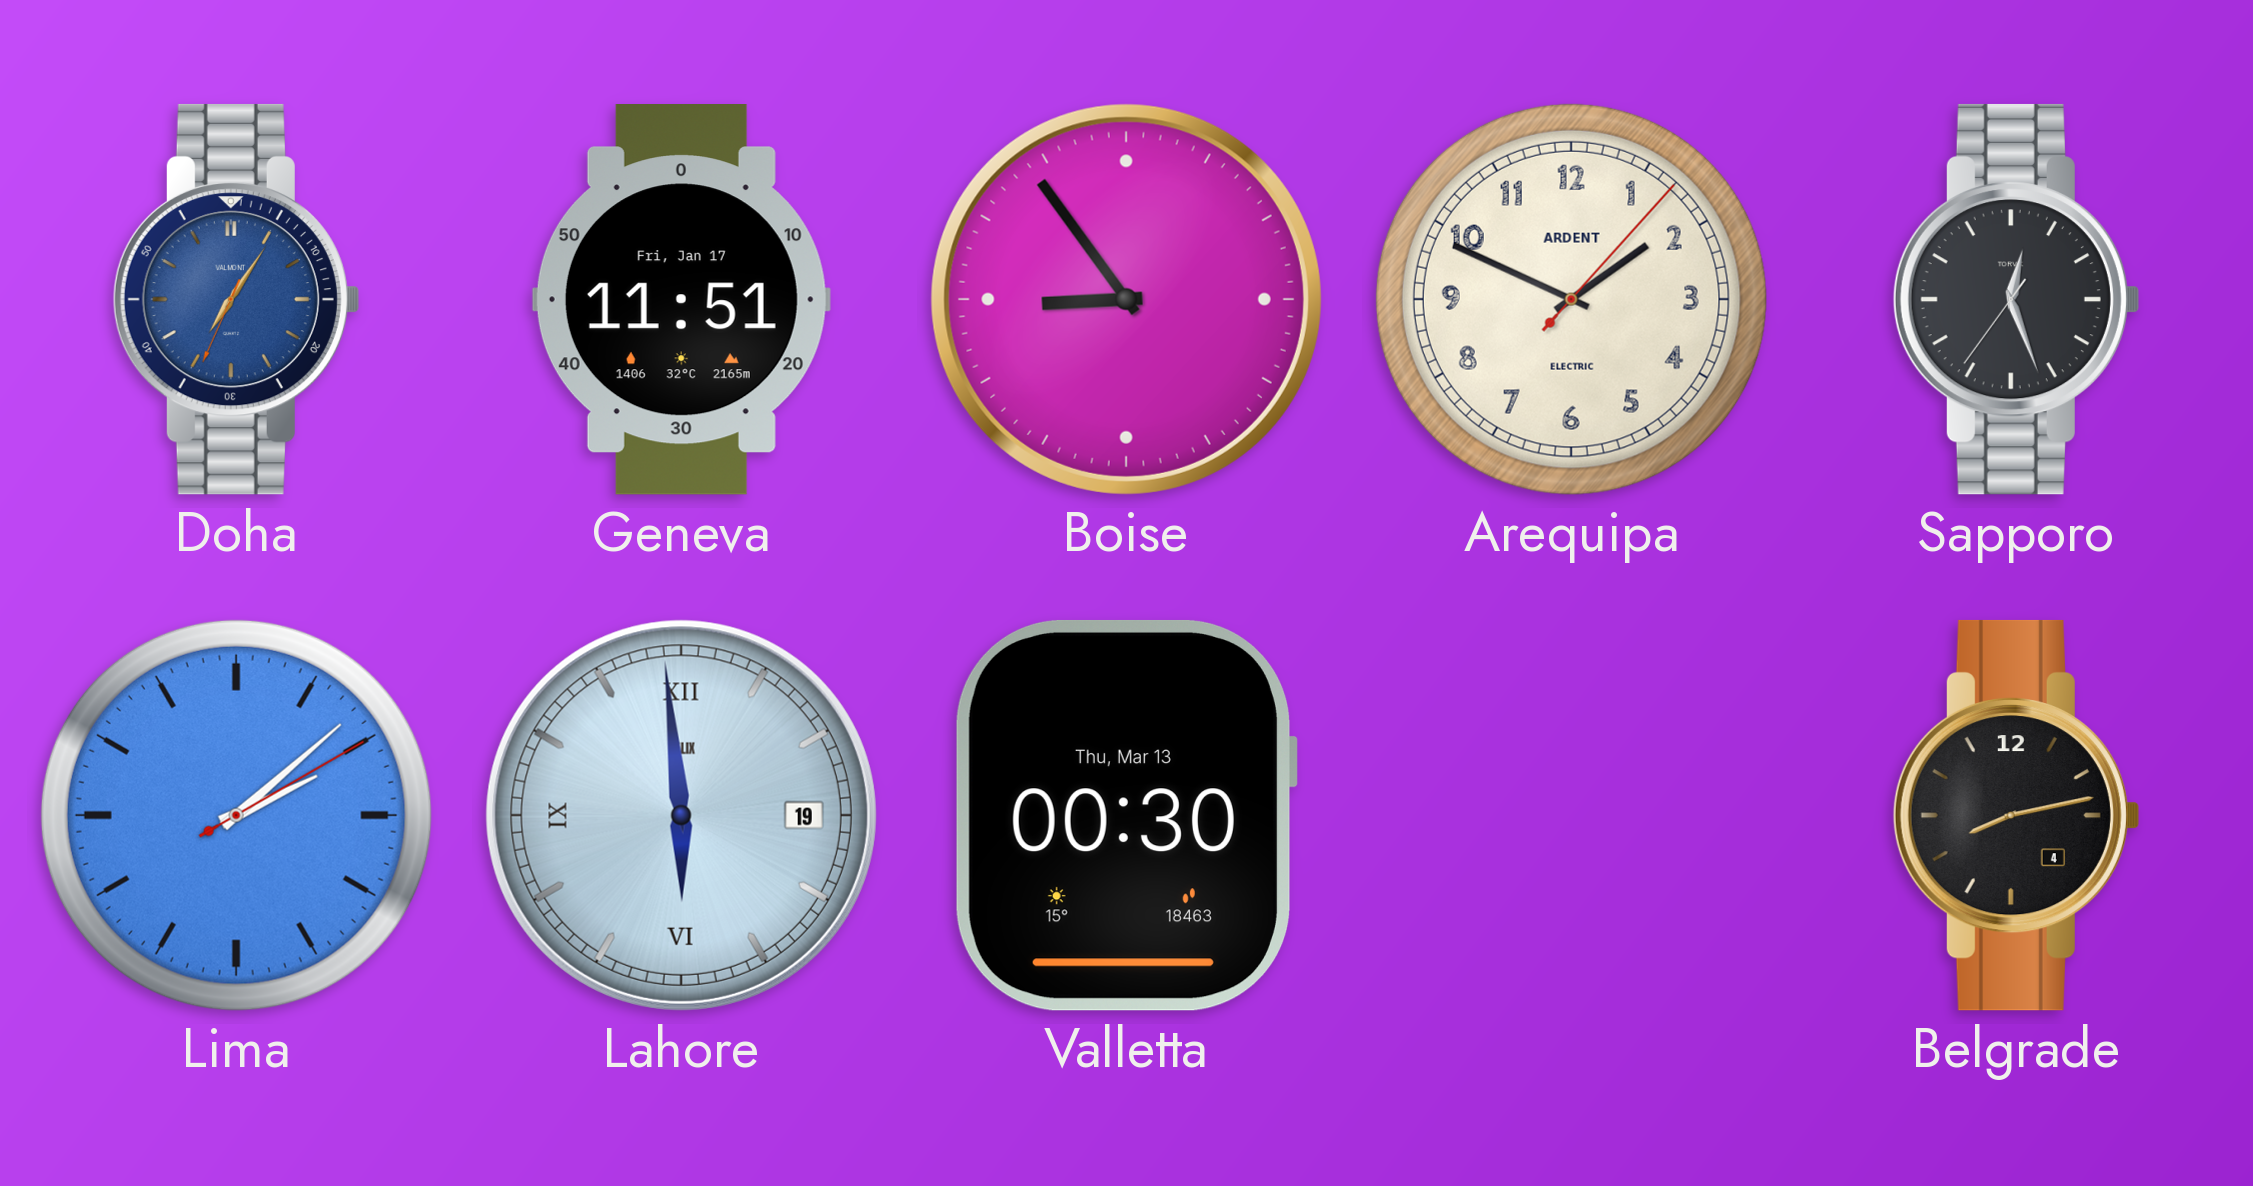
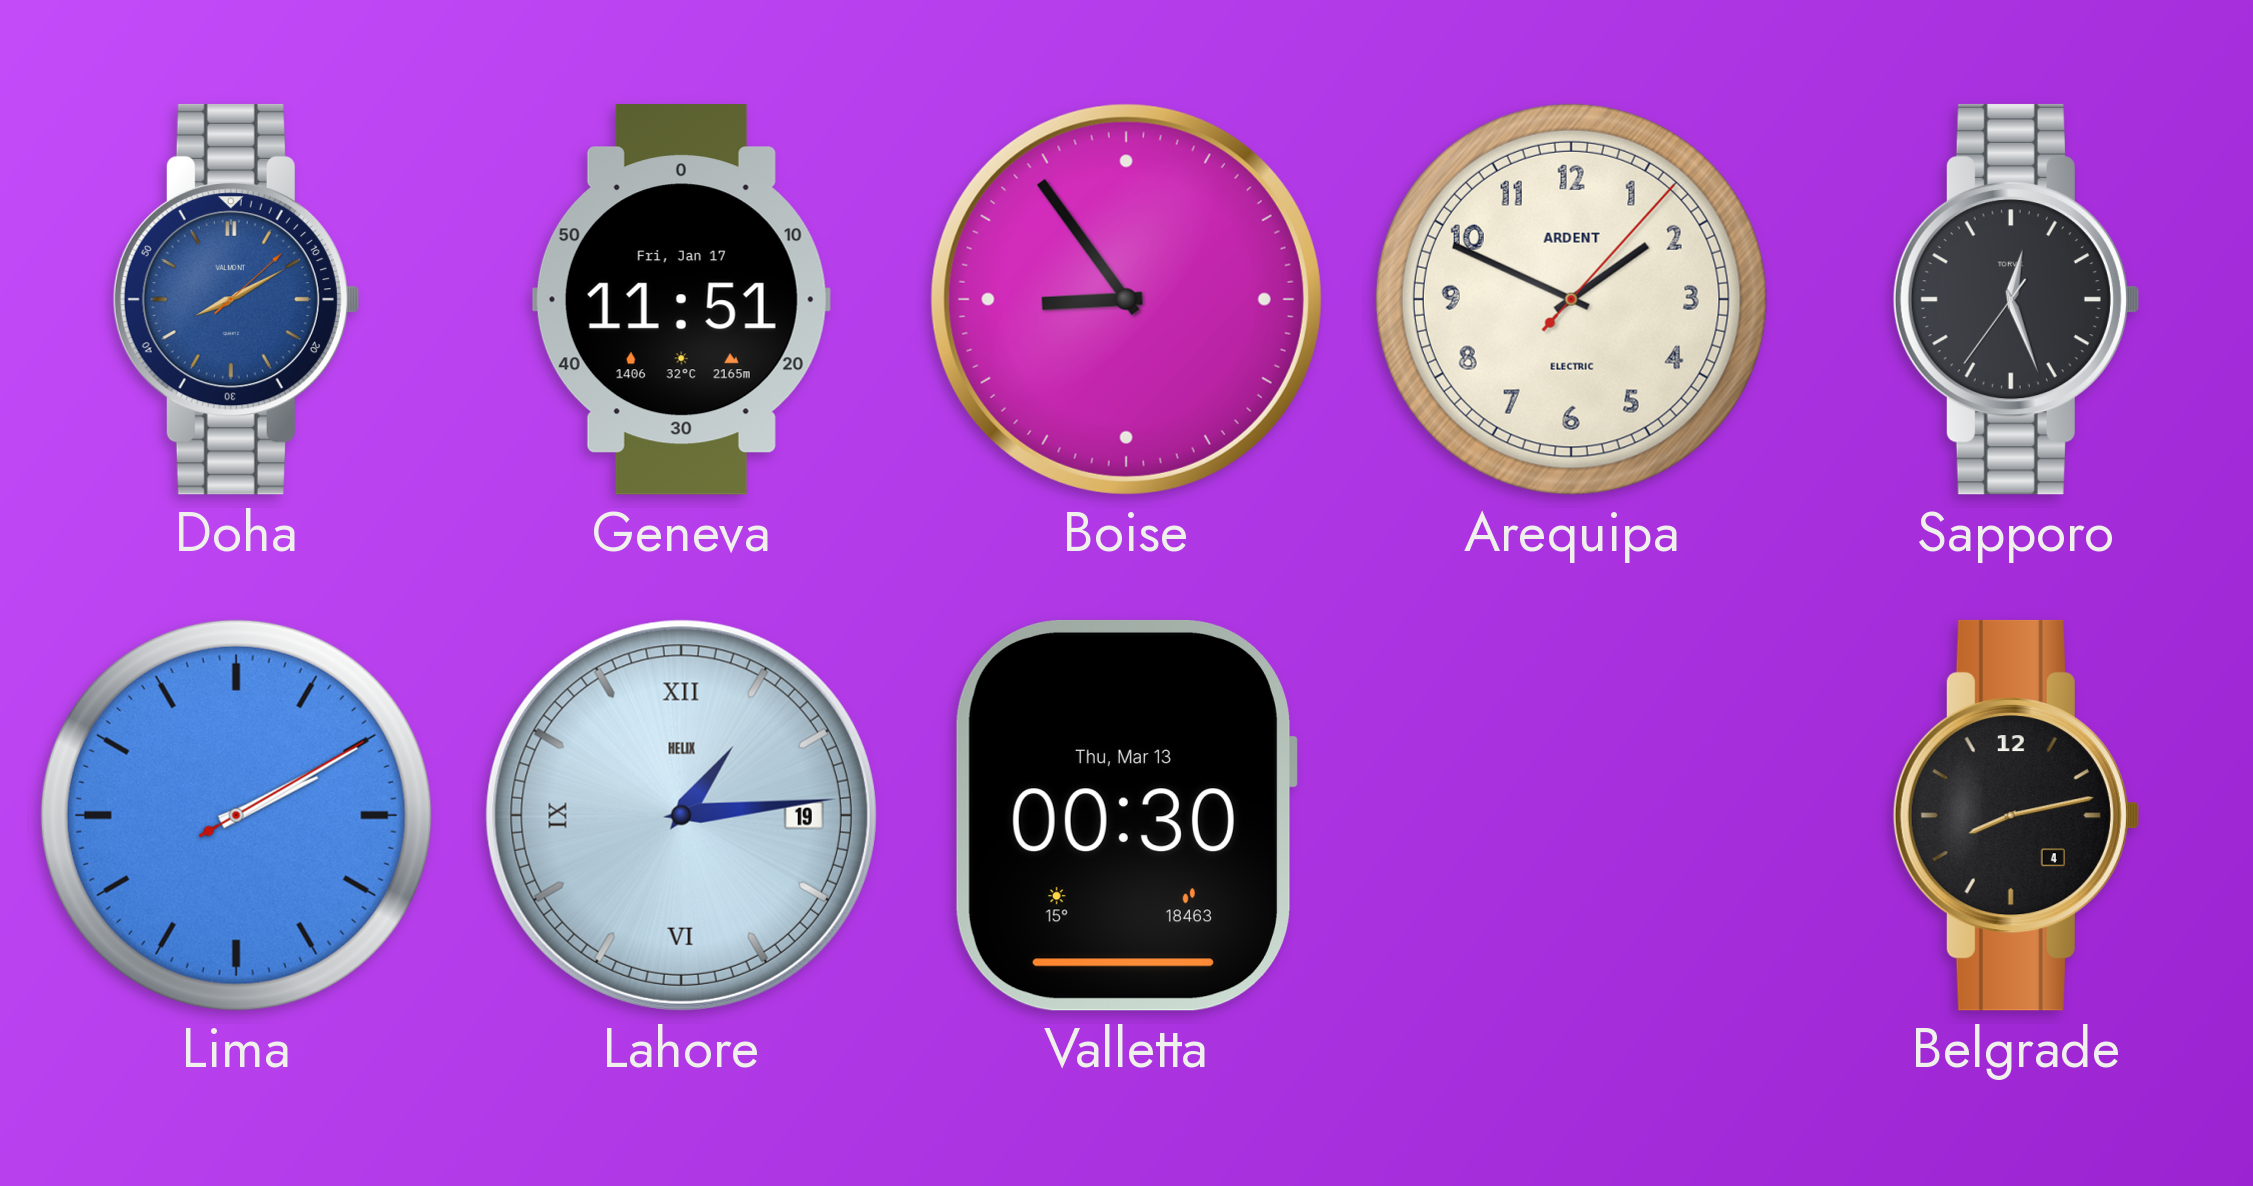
Doha: 7:05 -> 8:10
Lima: 2:08 -> 2:10
Lahore: 5:59 -> 1:14
